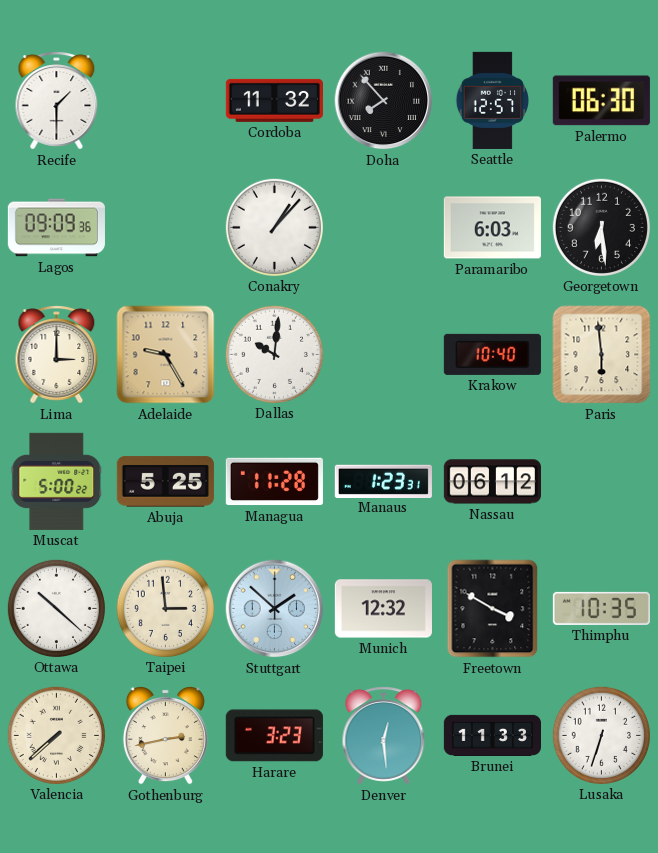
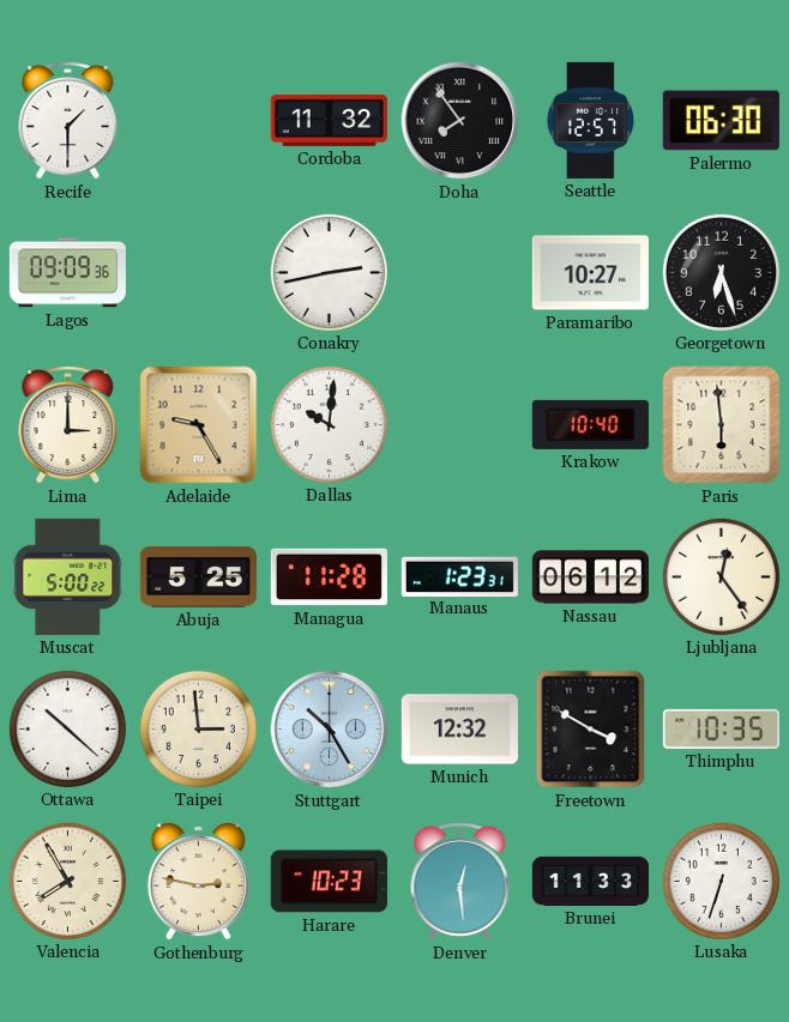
Doha: 7:53 -> 7:54
Conakry: 1:07 -> 2:43
Paramaribo: 6:03 -> 10:27
Georgetown: 6:29 -> 6:27
Ljubljana: none -> 12:24
Stuttgart: 1:52 -> 10:25
Valencia: 7:38 -> 7:55
Gothenburg: 2:43 -> 2:47
Harare: 3:23 -> 10:23
